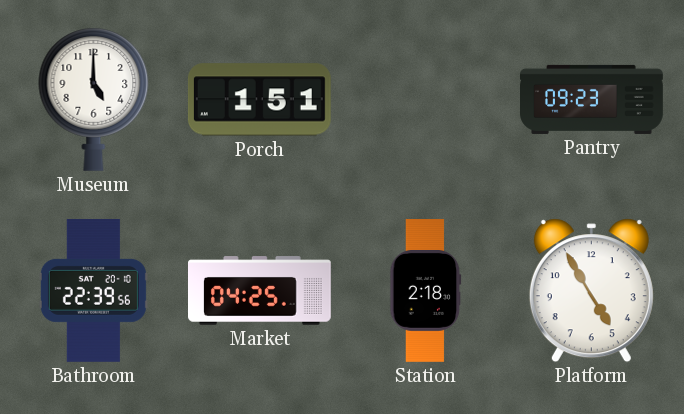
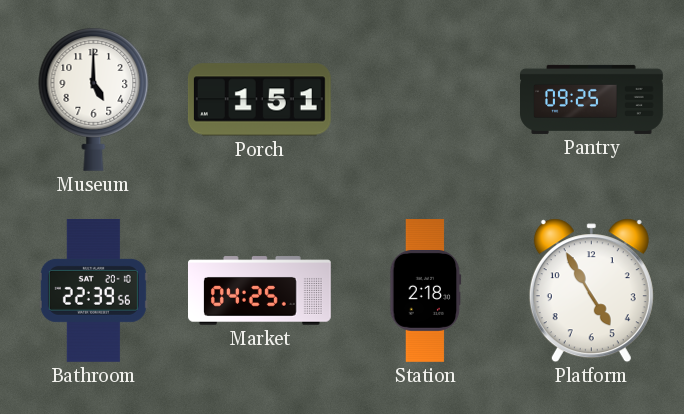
Pantry: 09:23 -> 09:25
